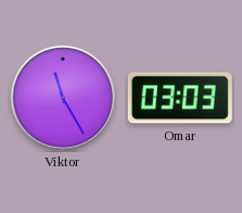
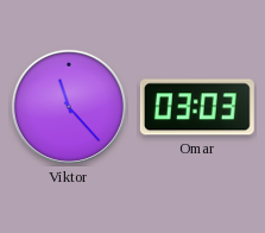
Viktor: 11:25 -> 11:23
